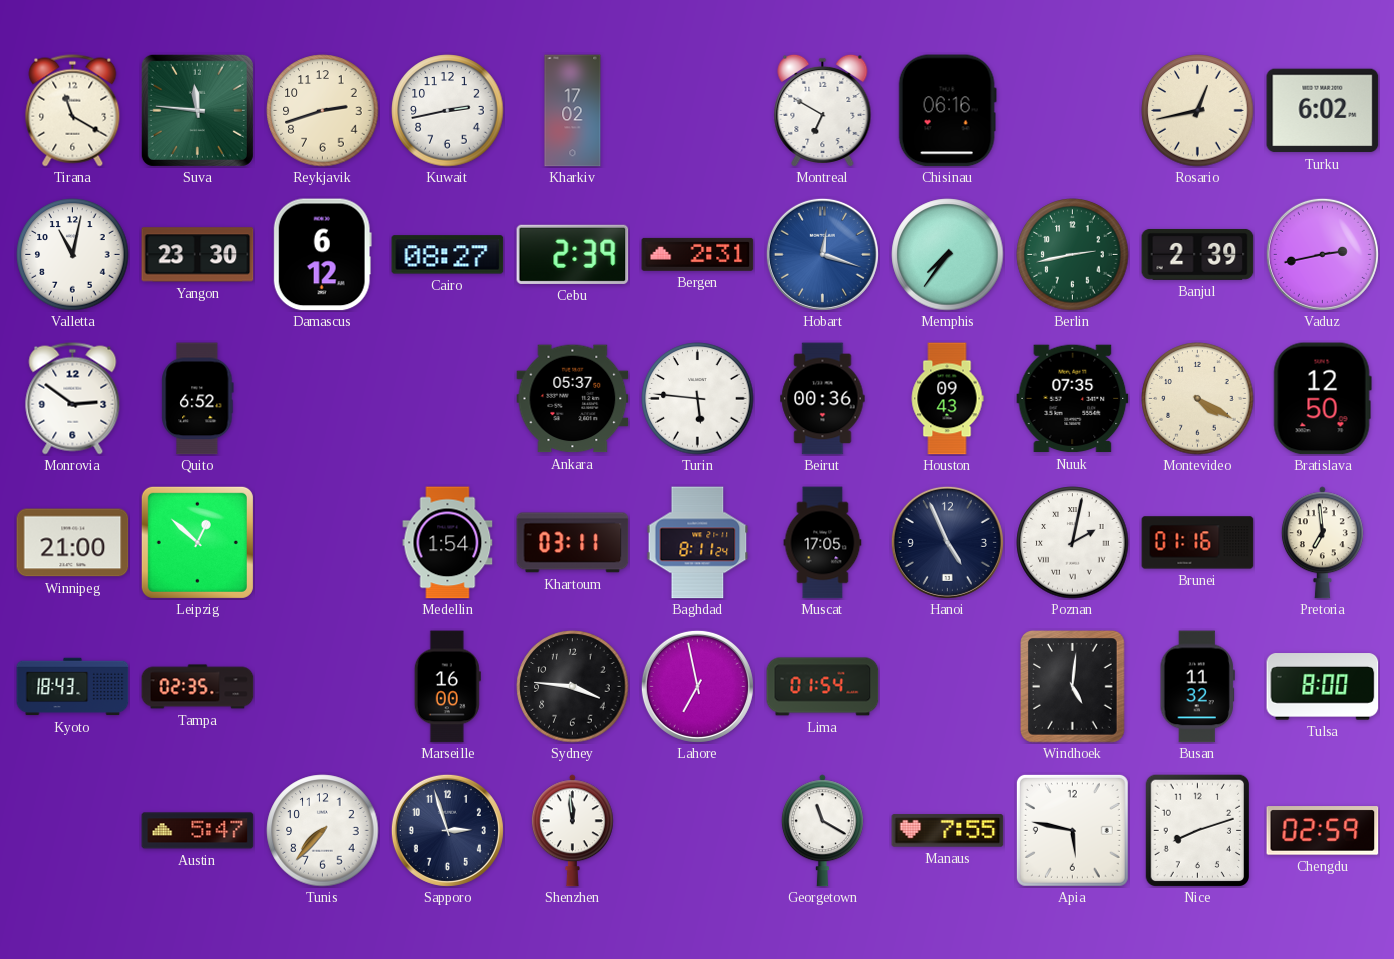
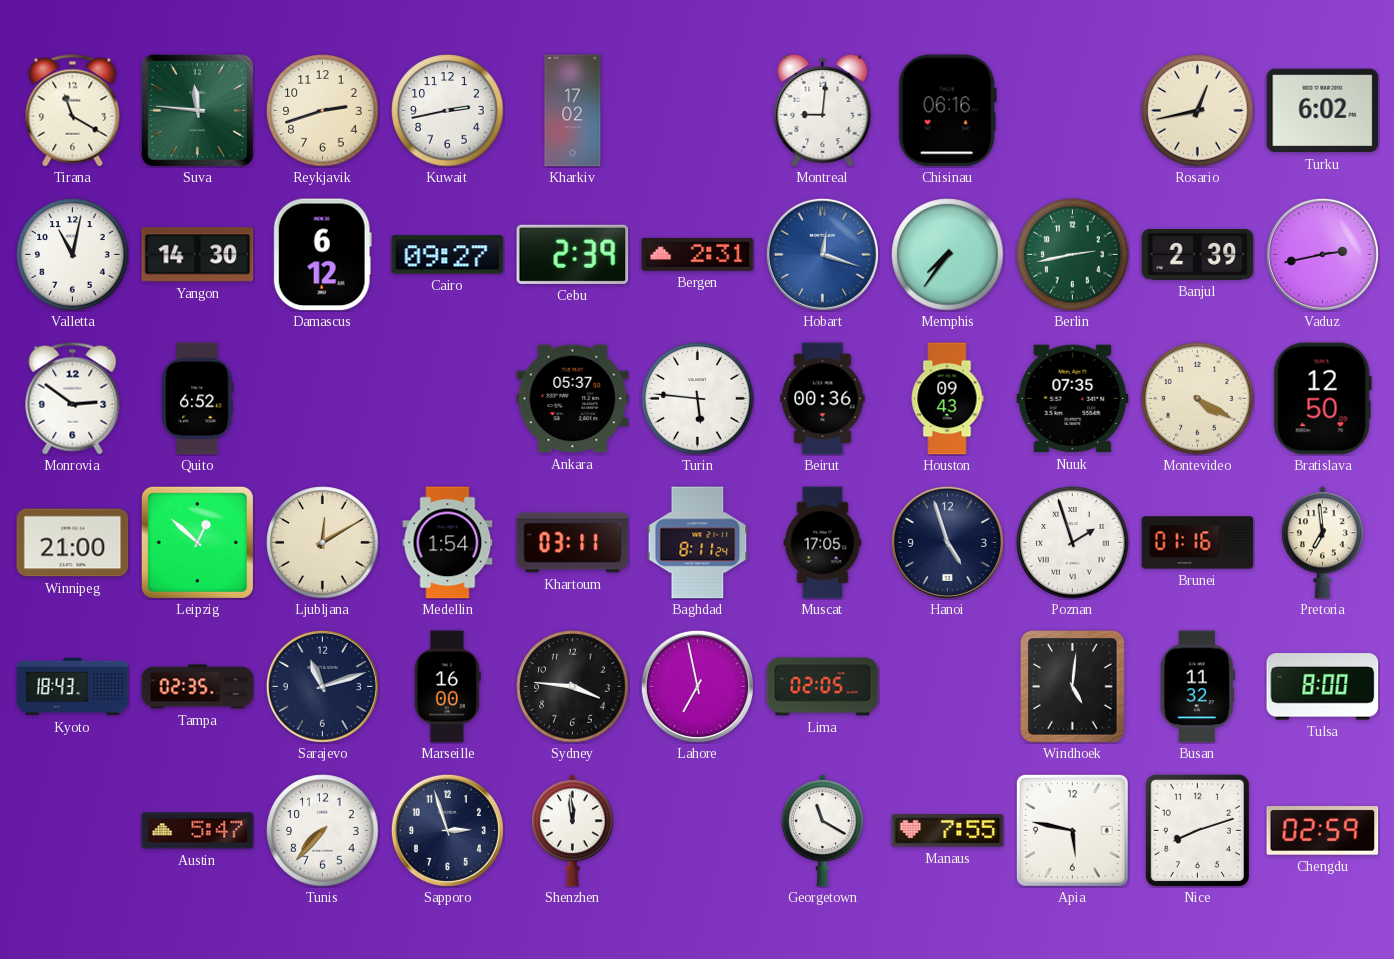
Montreal: 6:50 -> 9:01
Yangon: 23:30 -> 14:30
Cairo: 08:27 -> 09:27
Ljubljana: none -> 12:10
Hanoi: 4:56 -> 4:57
Poznan: 2:02 -> 1:57
Sarajevo: none -> 11:12
Lima: 01:54 -> 02:05
